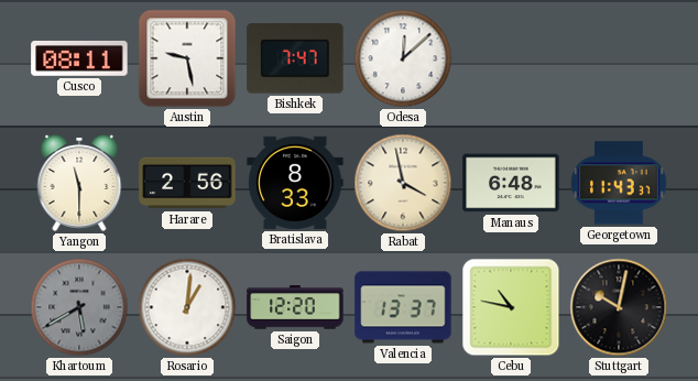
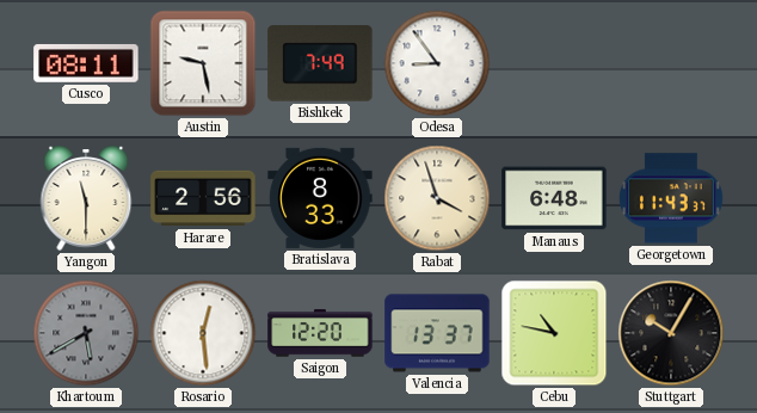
Bishkek: 7:47 -> 7:49
Odesa: 12:08 -> 8:54
Rabat: 3:58 -> 3:57
Rosario: 1:01 -> 12:29
Stuttgart: 10:02 -> 10:05
